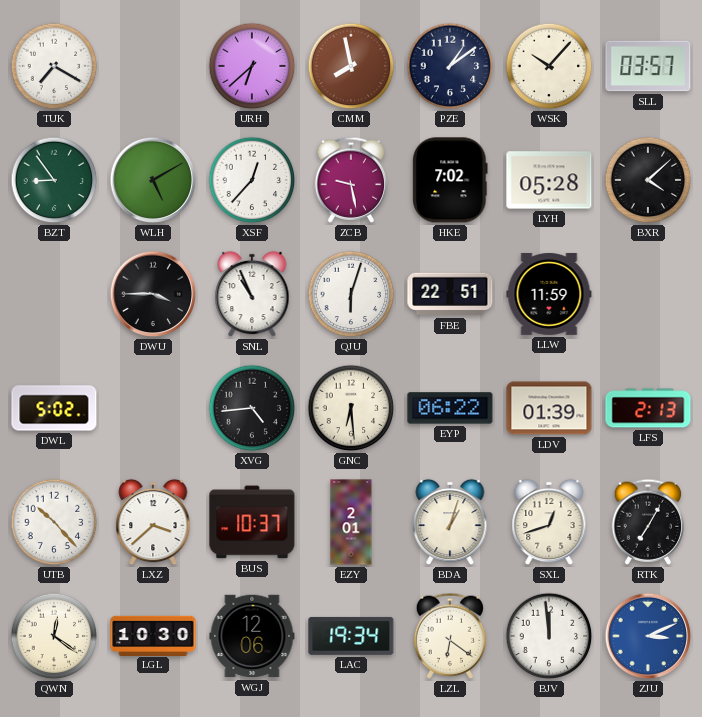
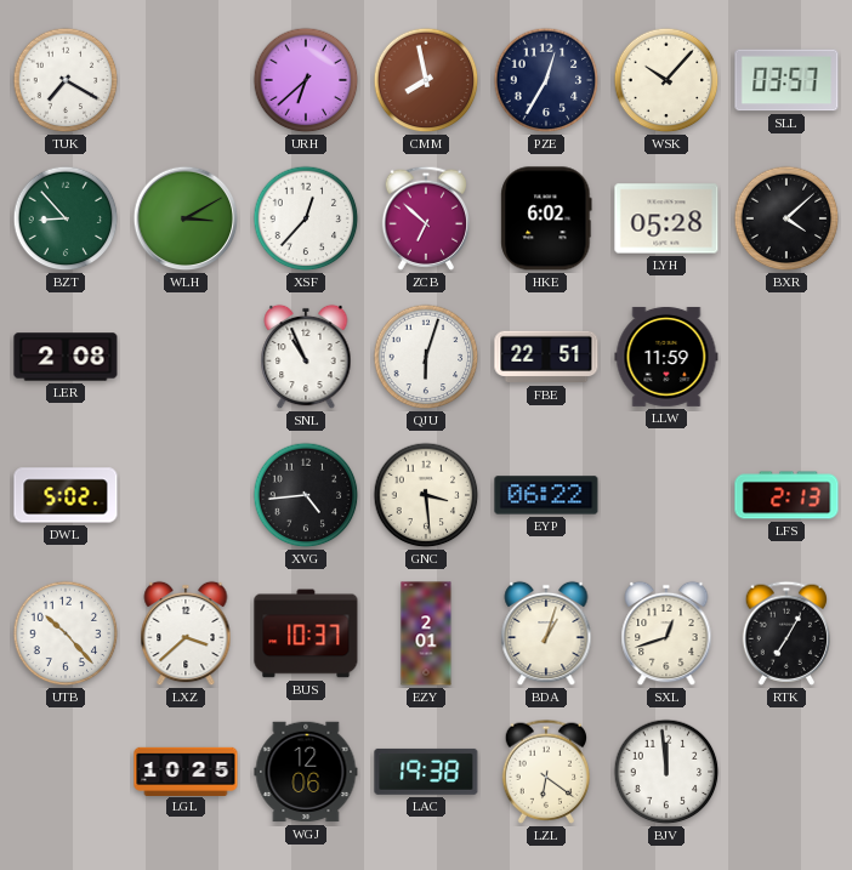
PZE: 1:09 -> 12:35
BZT: 8:54 -> 8:53
WLH: 5:10 -> 3:10
ZCB: 9:28 -> 6:52
HKE: 7:02 -> 6:02
LER: none -> 2:08
DWU: 3:45 -> none
GNC: 6:29 -> 3:29
LDV: 01:39 -> none
QWN: 12:21 -> none
LGL: 10:30 -> 10:25
LAC: 19:34 -> 19:38
ZJU: 3:11 -> none
